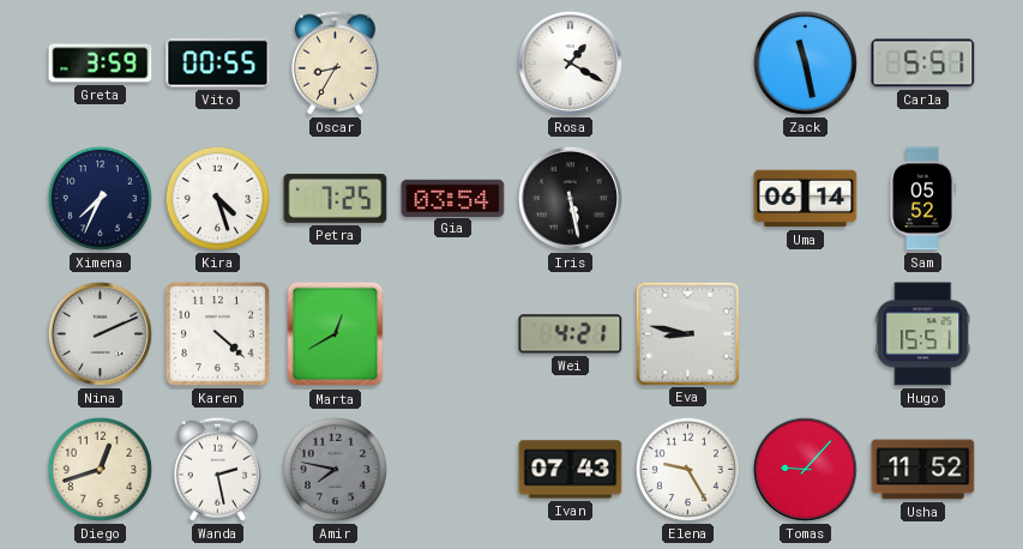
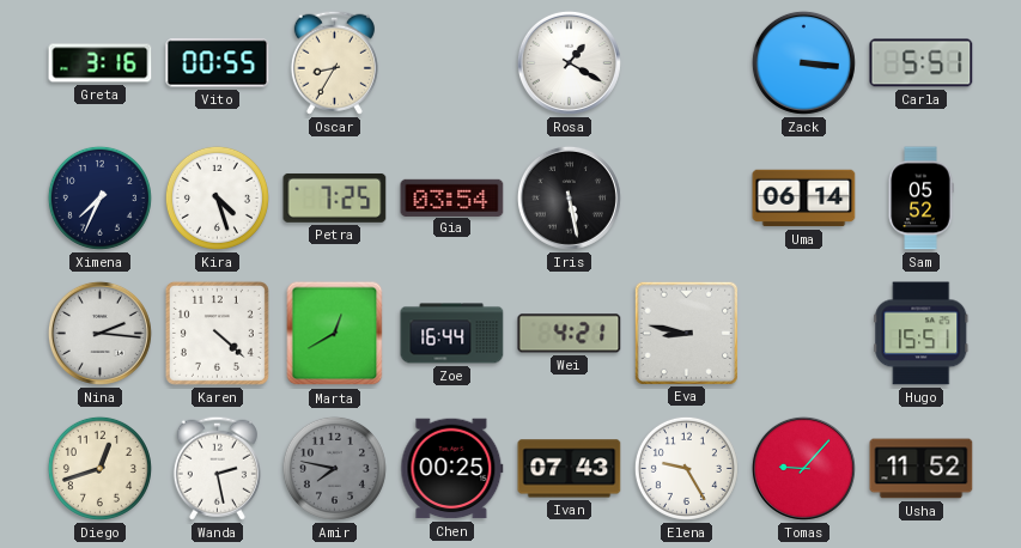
Greta: 3:59 -> 3:16
Zack: 11:28 -> 3:16
Nina: 2:11 -> 2:16
Zoe: none -> 16:44
Chen: none -> 00:25
